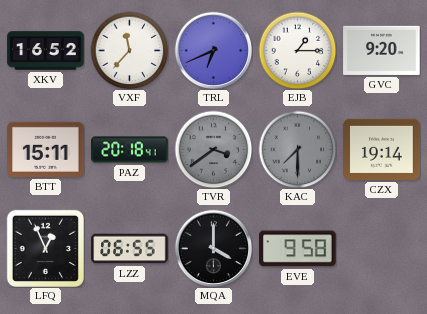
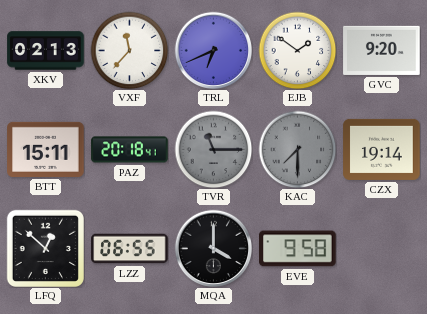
XKV: 16:52 -> 02:13
EJB: 1:15 -> 1:51
TVR: 3:39 -> 11:15
LFQ: 12:56 -> 12:52
